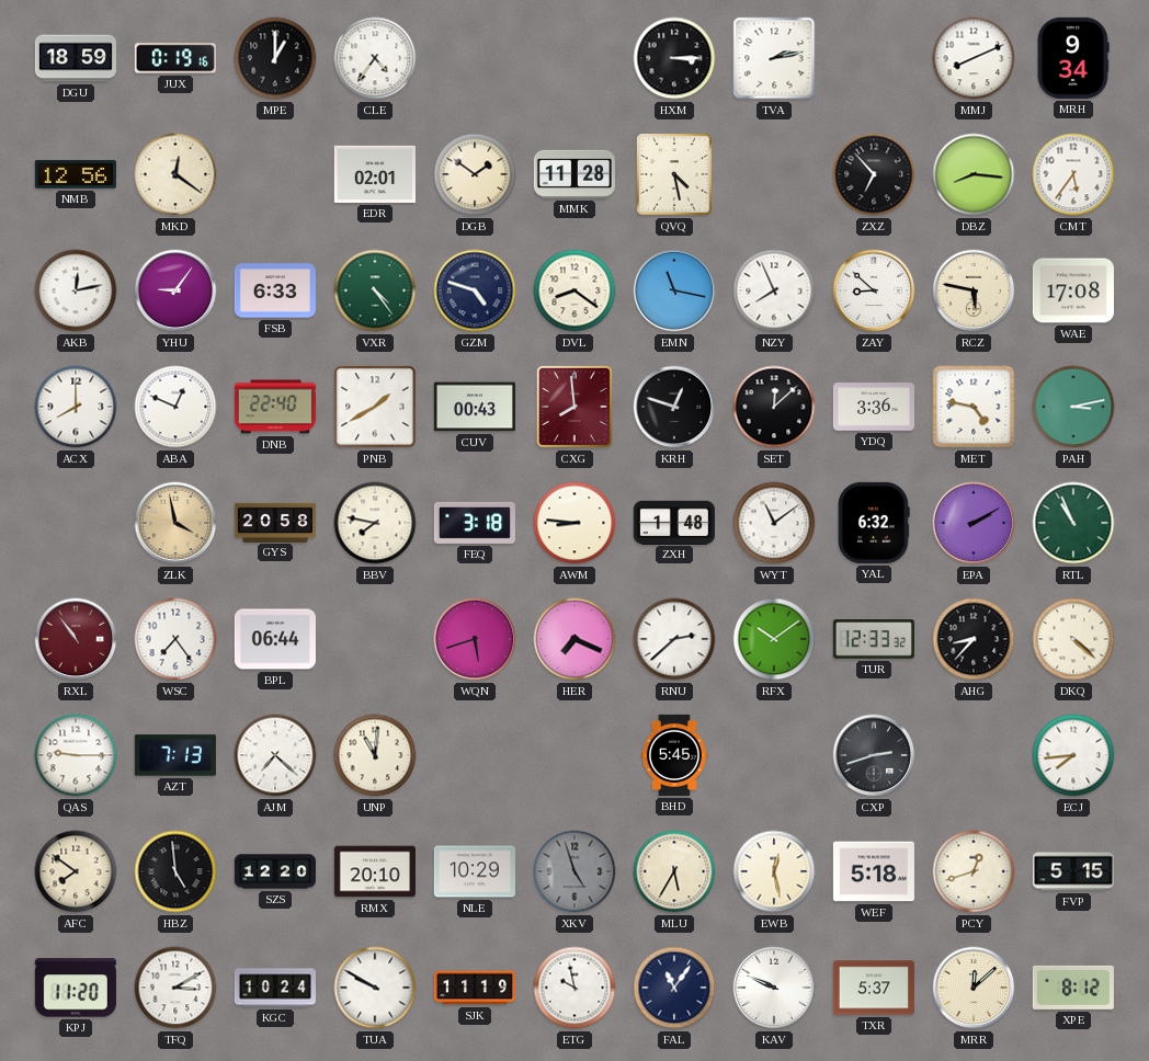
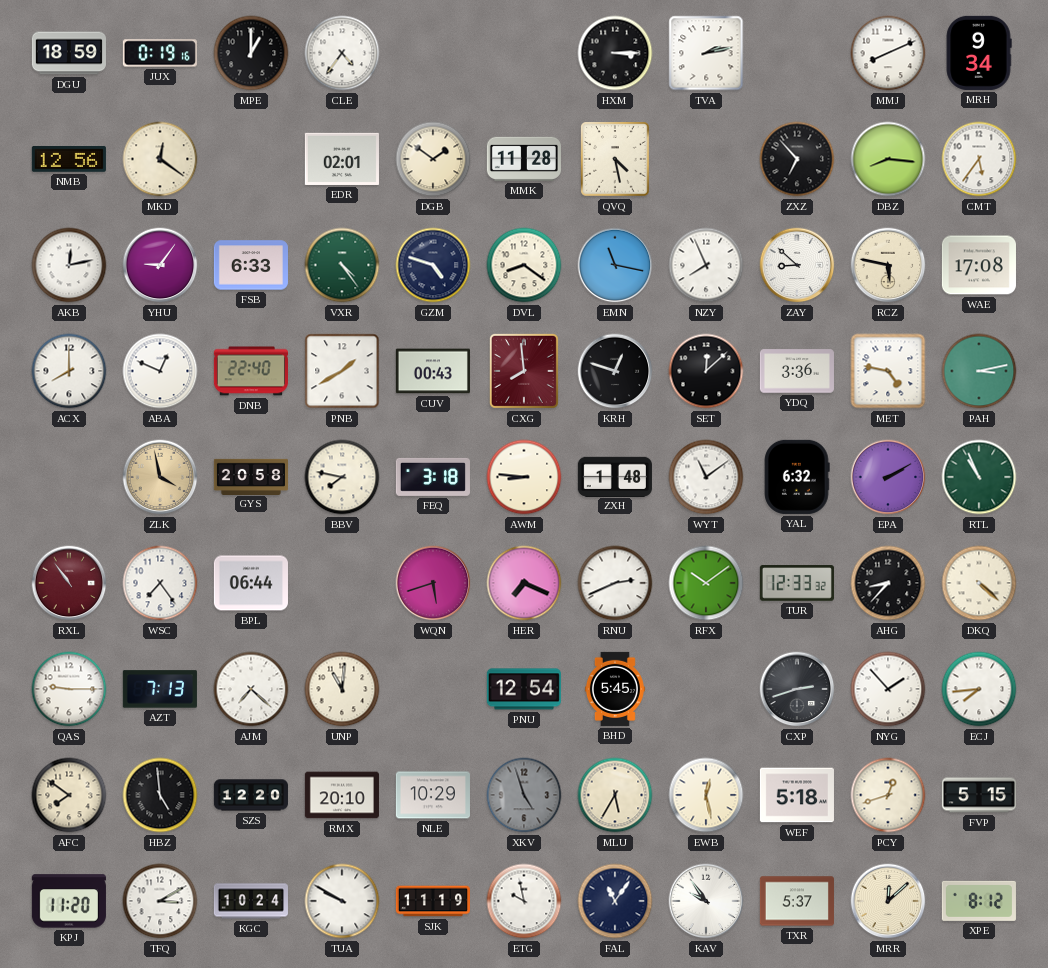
RNU: 2:38 -> 2:41
PNU: none -> 12:54
NYG: none -> 1:53
KAV: 9:49 -> 9:54
